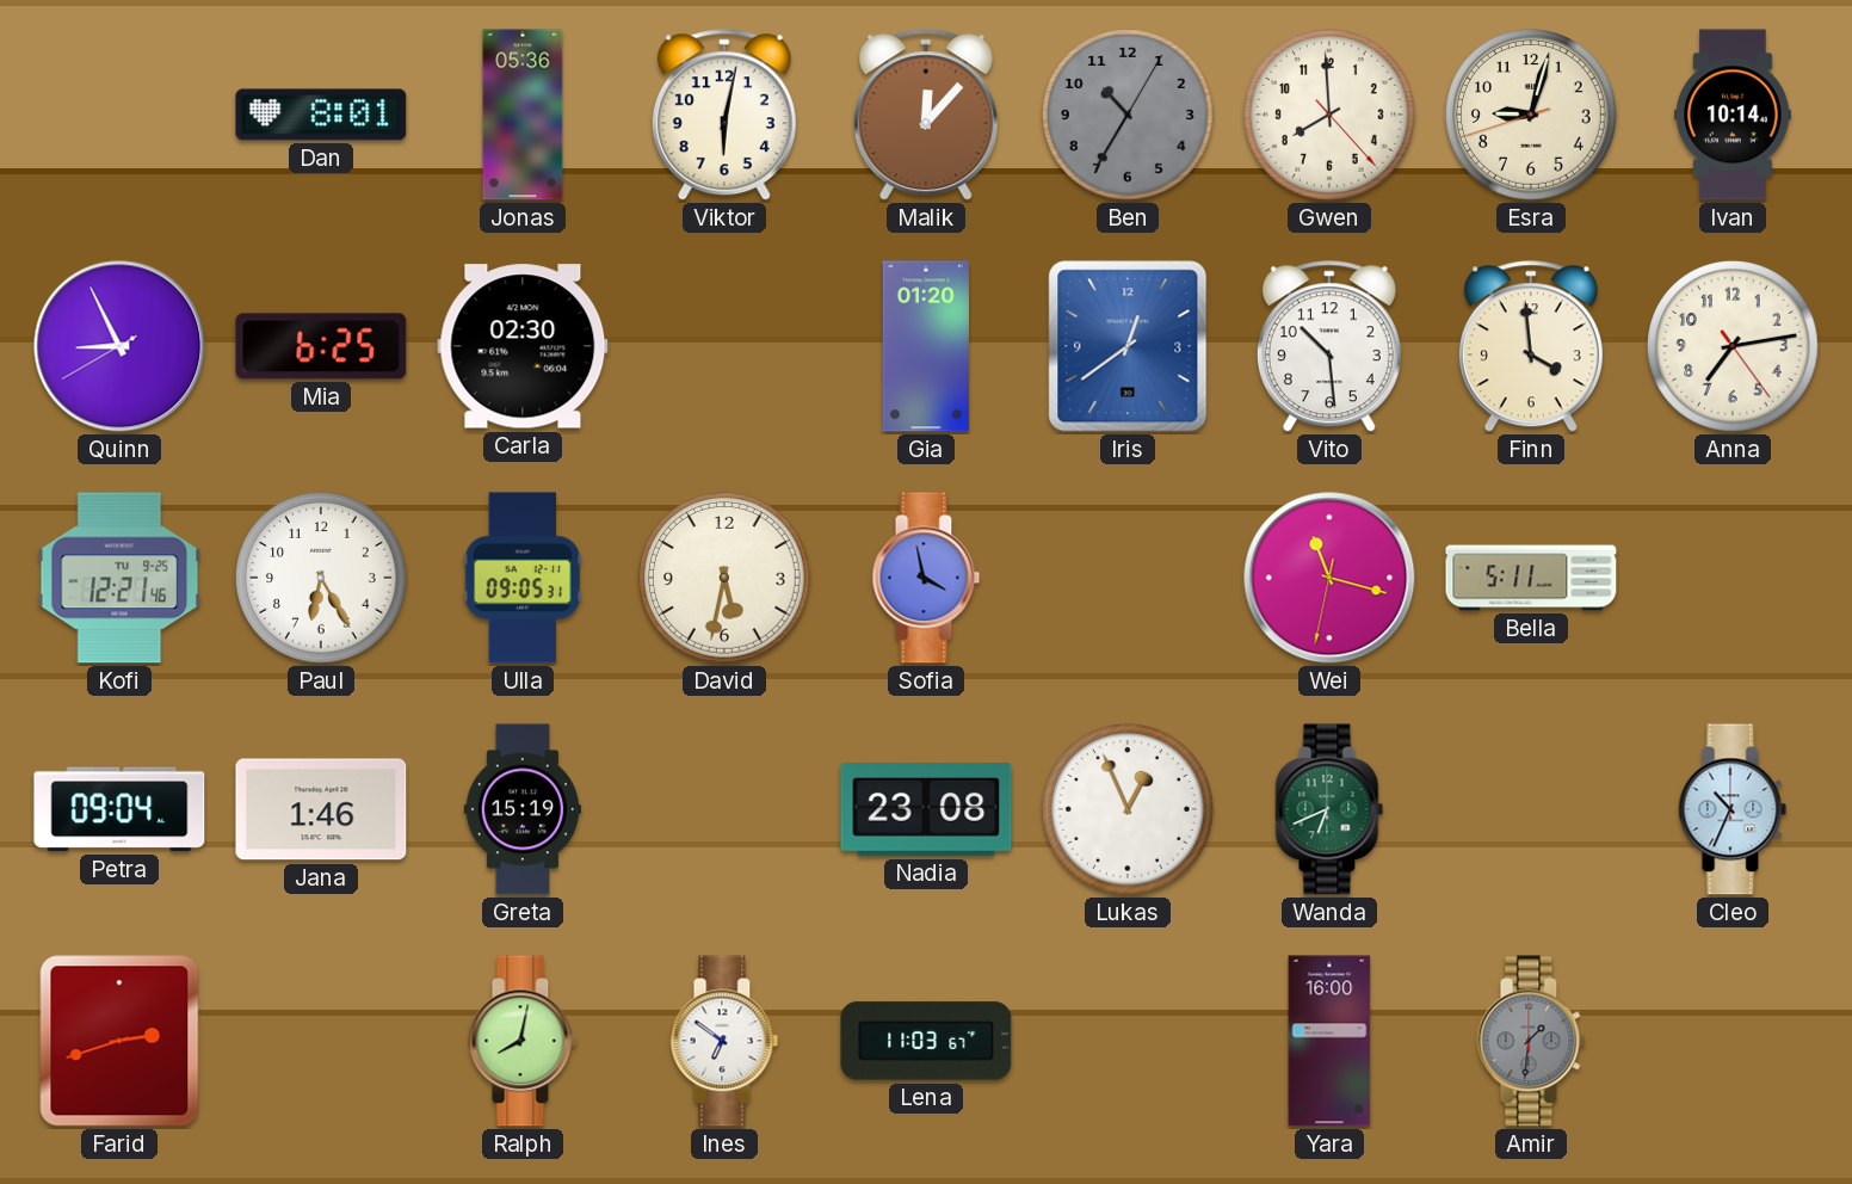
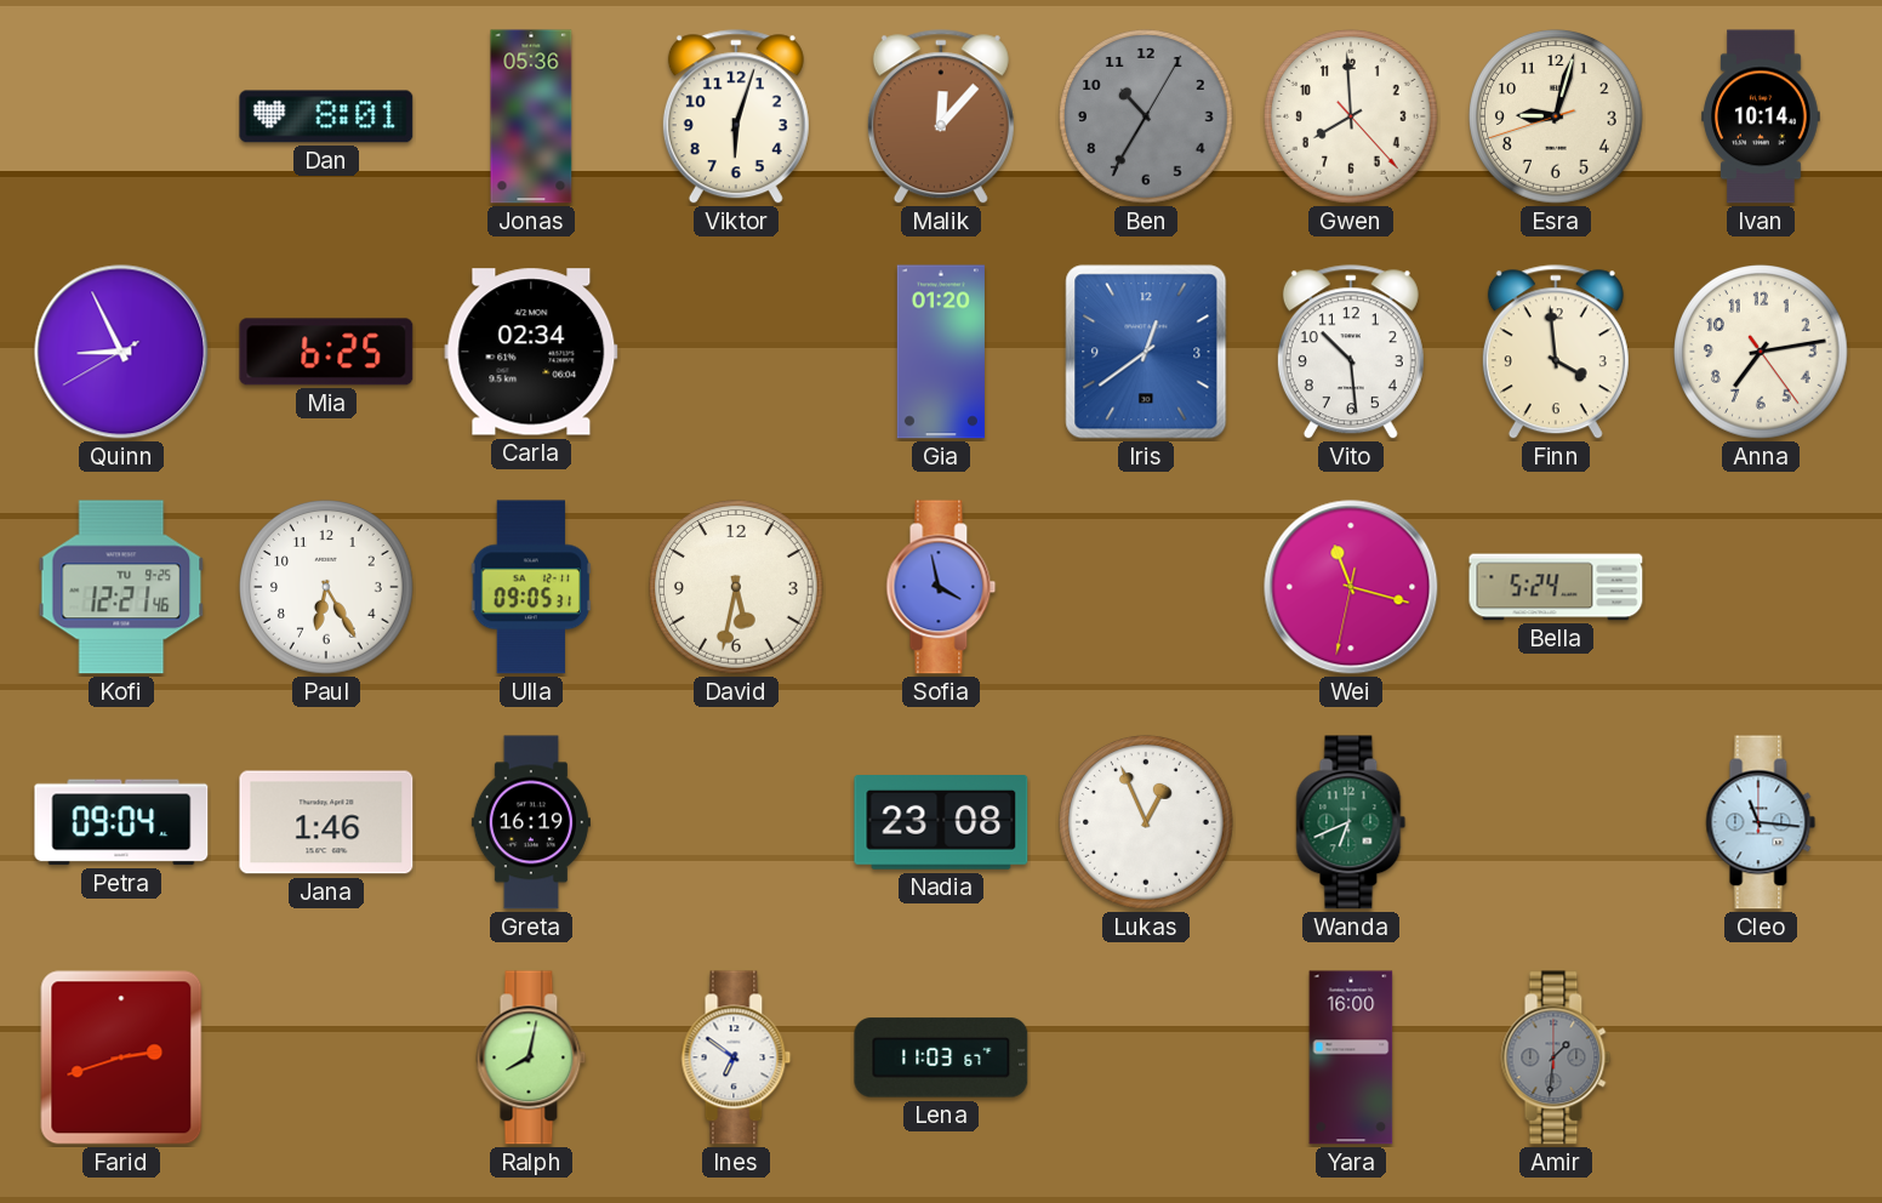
Viktor: 6:02 -> 6:03
Carla: 02:30 -> 02:34
Bella: 5:11 -> 5:24
Greta: 15:19 -> 16:19
Cleo: 10:34 -> 11:16
